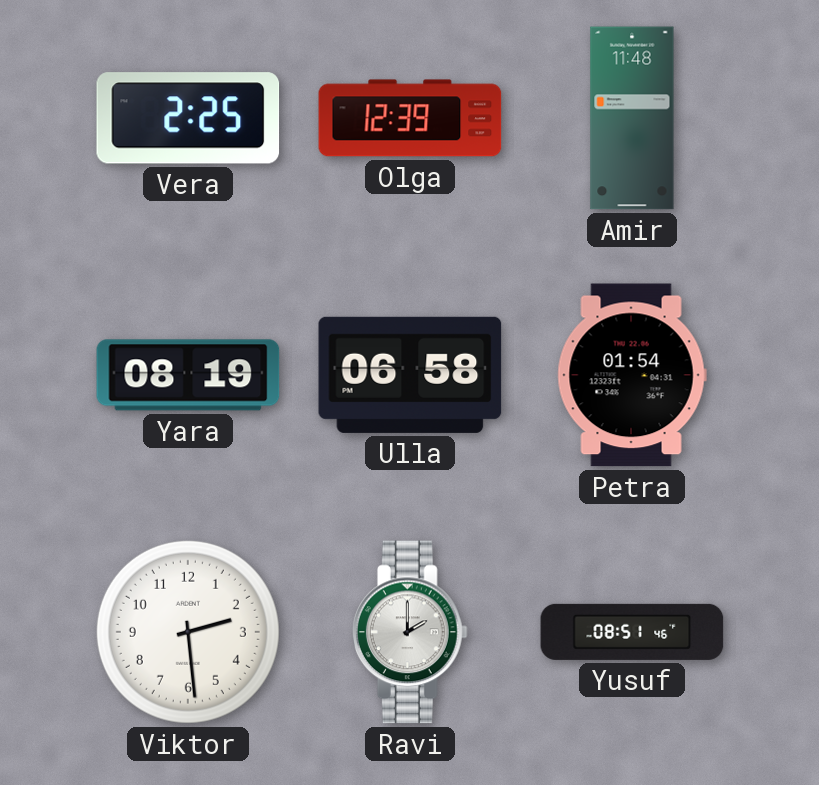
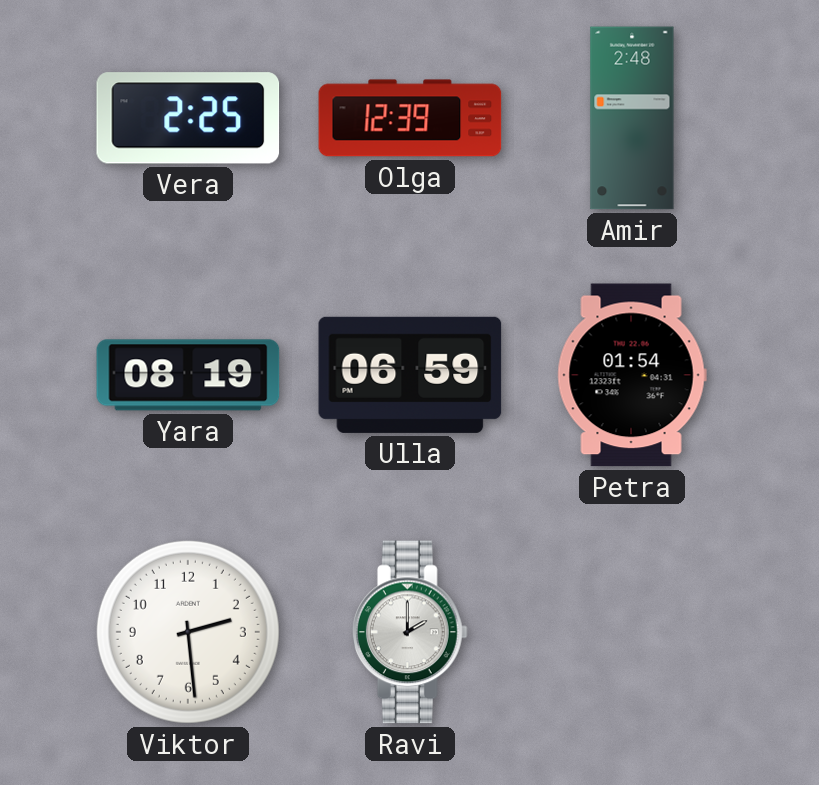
Amir: 11:48 -> 2:48
Ulla: 06:58 -> 06:59
Yusuf: 08:51 -> none
